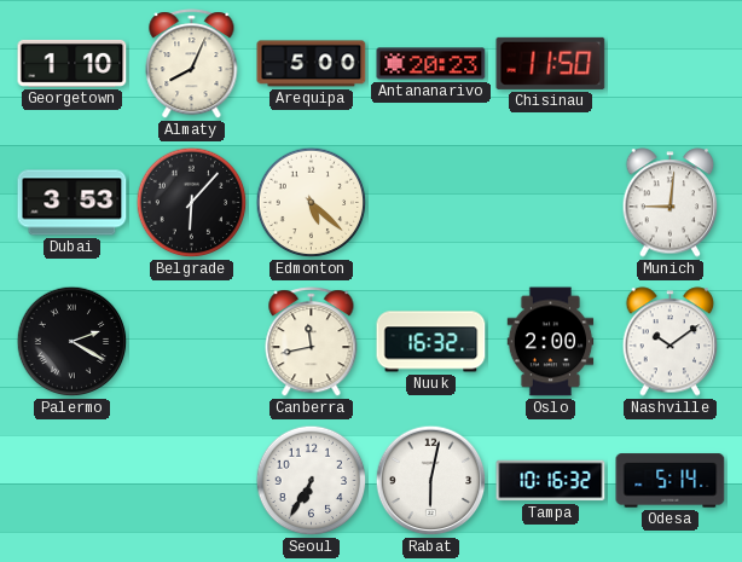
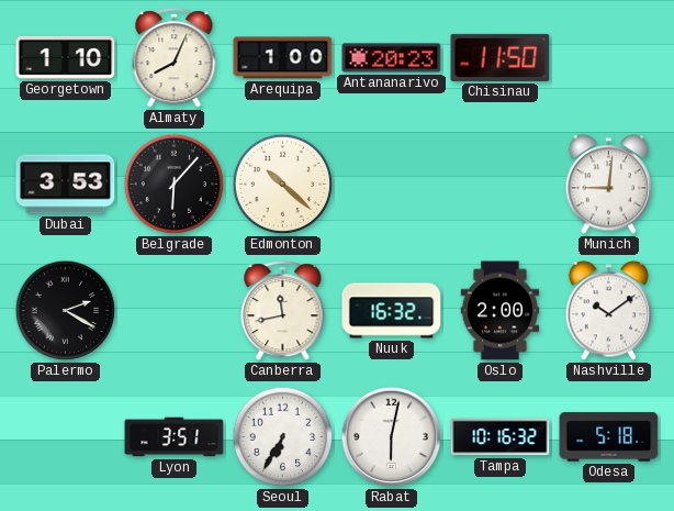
Arequipa: 5:00 -> 1:00
Edmonton: 5:22 -> 10:22
Lyon: none -> 3:51
Odesa: 5:14 -> 5:18
